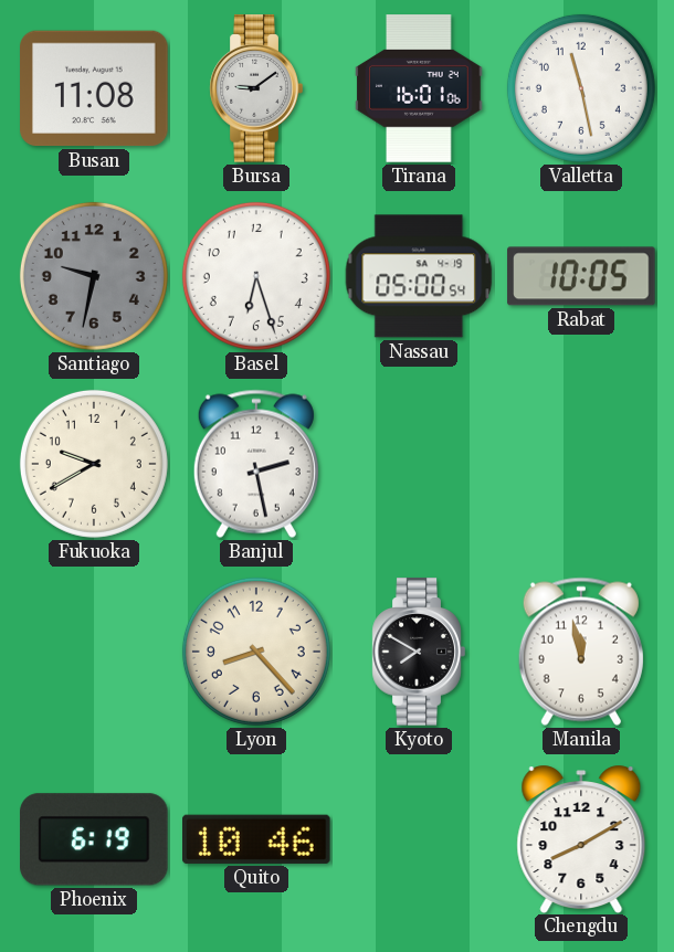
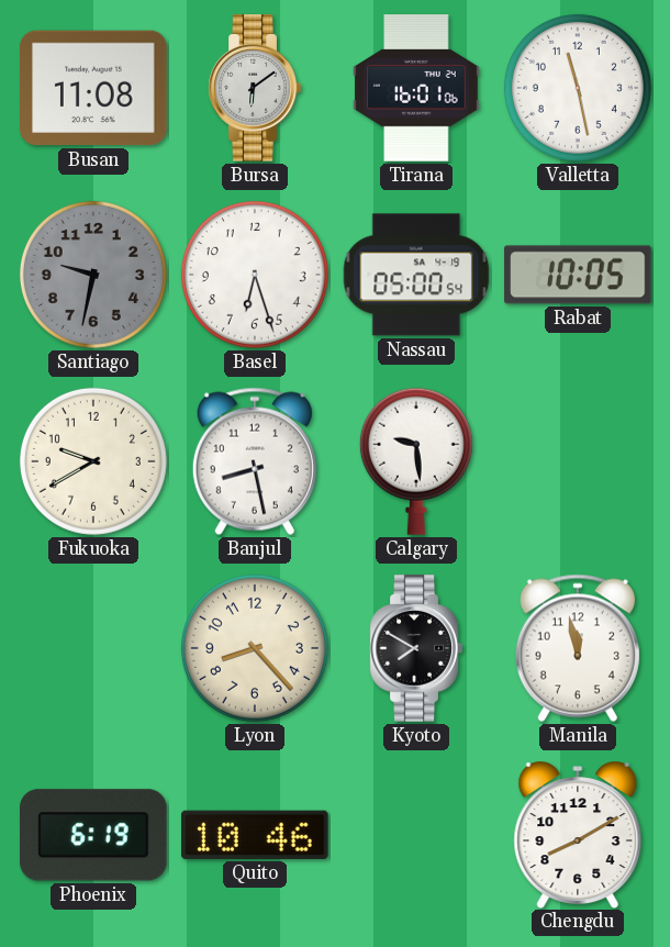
Bursa: 9:09 -> 6:09
Banjul: 2:28 -> 8:28
Calgary: none -> 9:29
